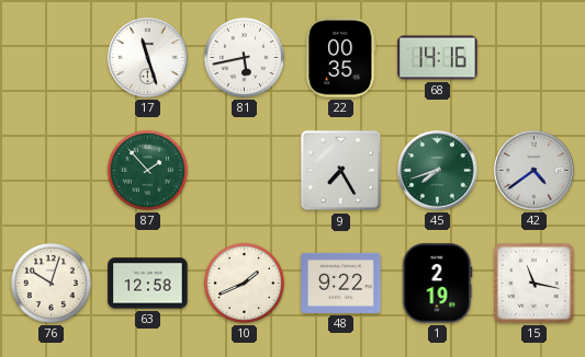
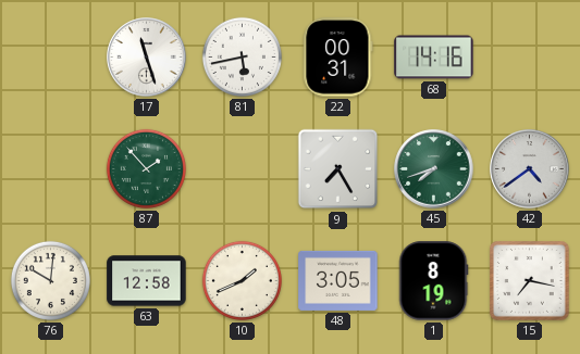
22: 00:35 -> 00:31
76: 10:03 -> 10:01
48: 9:22 -> 3:05
1: 2:19 -> 8:19
15: 11:17 -> 7:17
